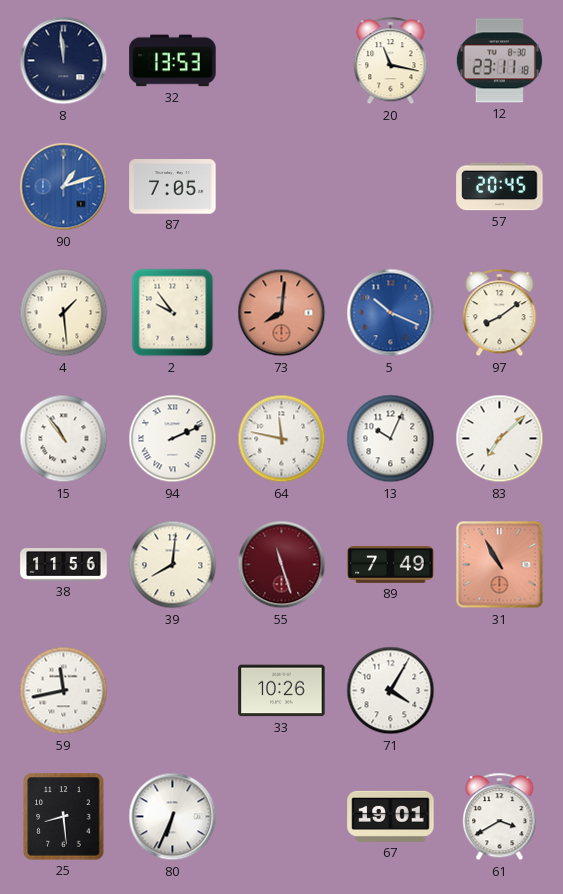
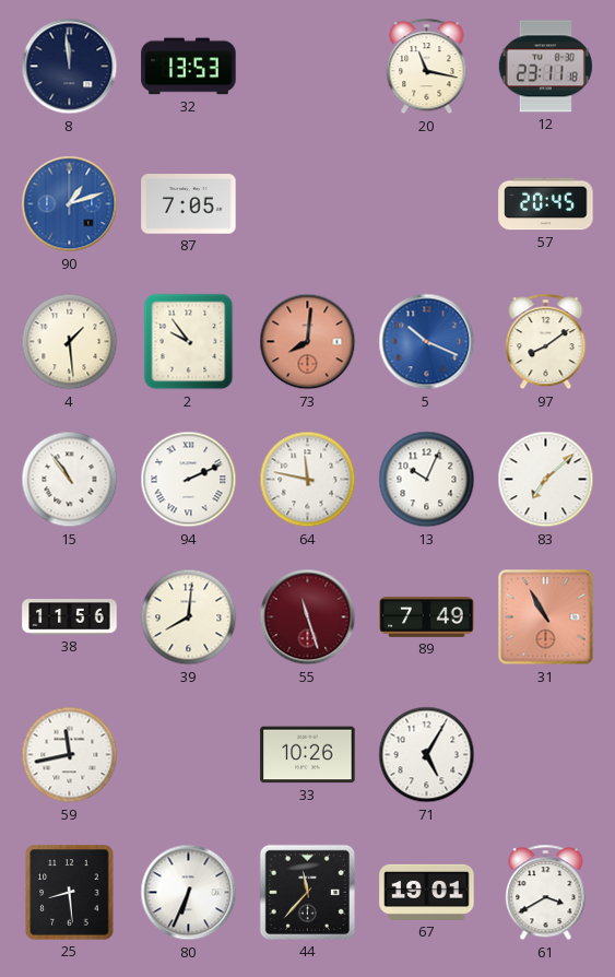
71: 4:05 -> 5:05
44: none -> 11:37
